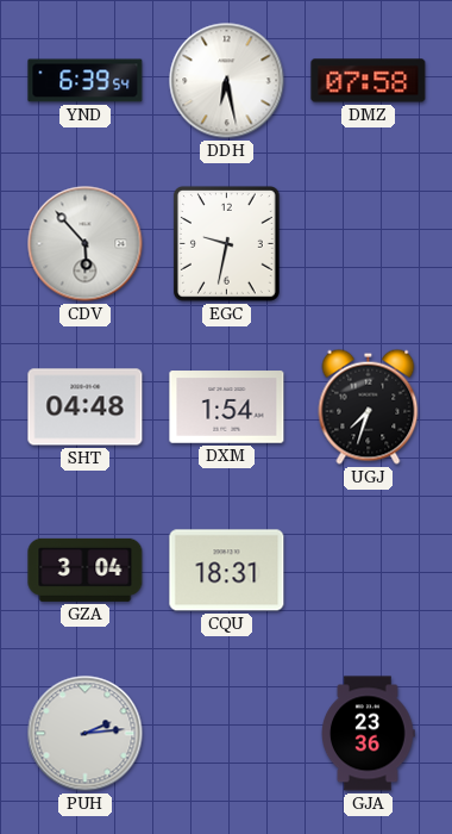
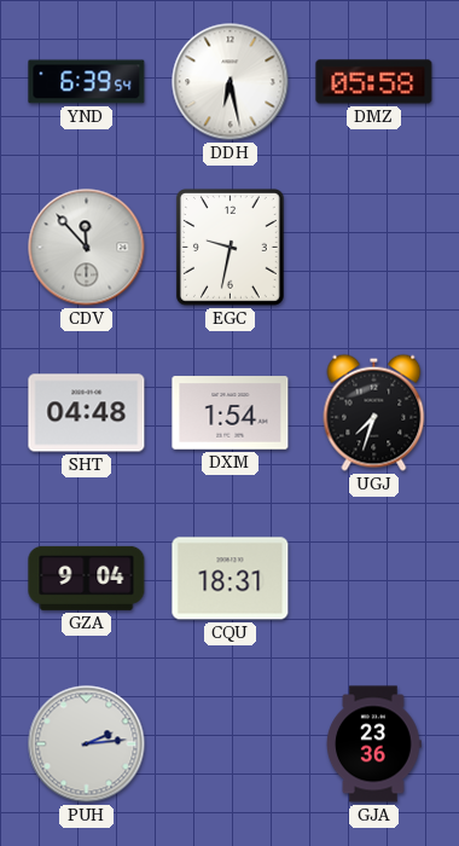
DMZ: 07:58 -> 05:58
CDV: 5:53 -> 11:53
GZA: 3:04 -> 9:04
